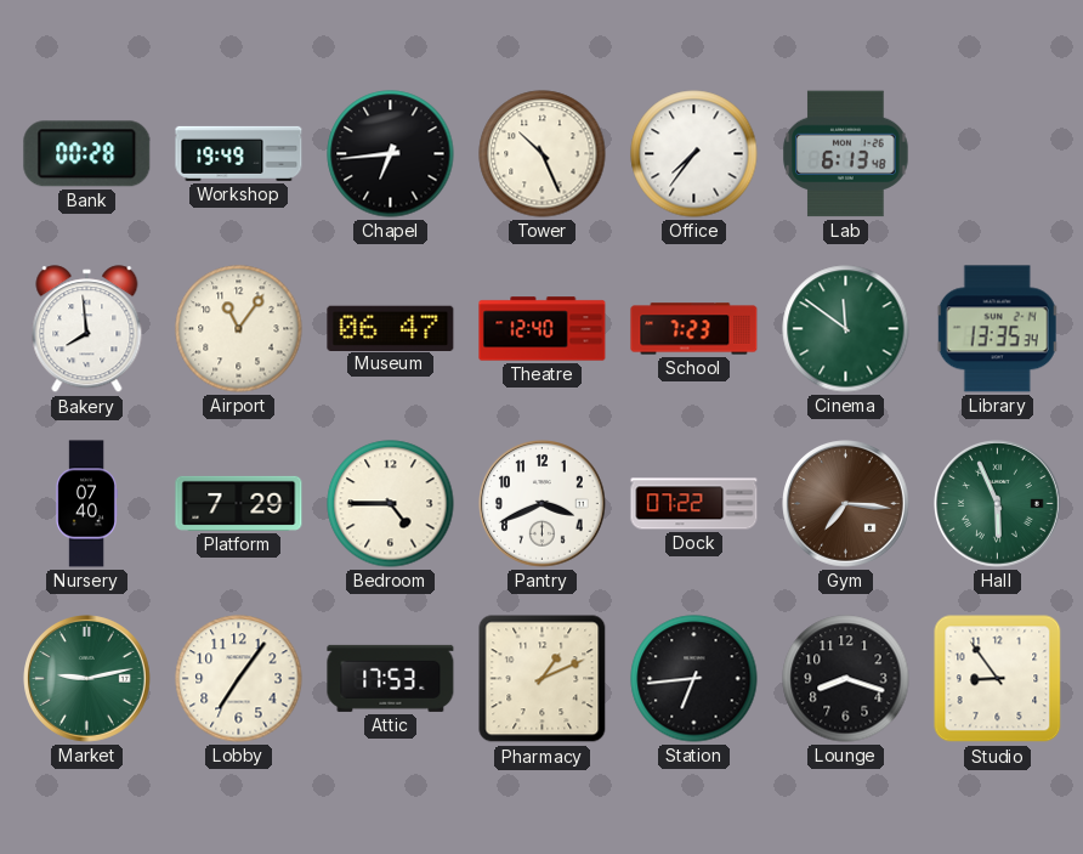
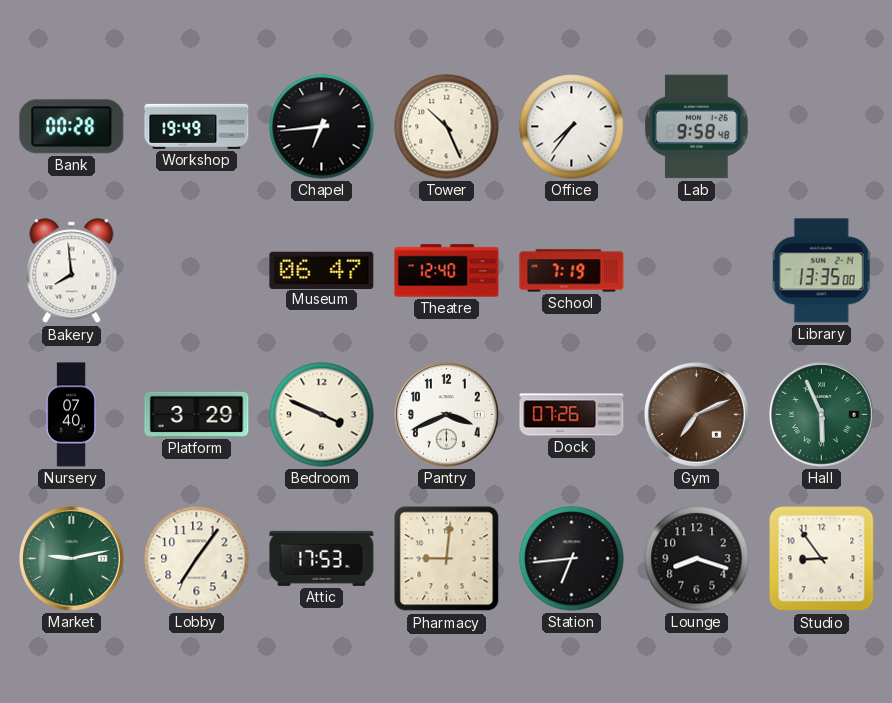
Lab: 6:13 -> 9:58
Airport: 11:06 -> none
School: 7:23 -> 7:19
Cinema: 11:51 -> none
Library: 13:35:34 -> 13:35:00
Platform: 7:29 -> 3:29
Bedroom: 4:45 -> 3:49
Dock: 07:22 -> 07:26
Gym: 7:16 -> 7:11
Pharmacy: 1:11 -> 9:01
